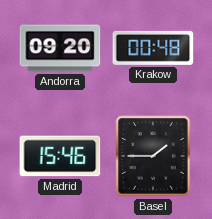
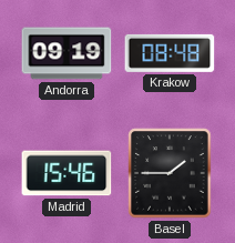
Andorra: 09:20 -> 09:19
Krakow: 00:48 -> 08:48
